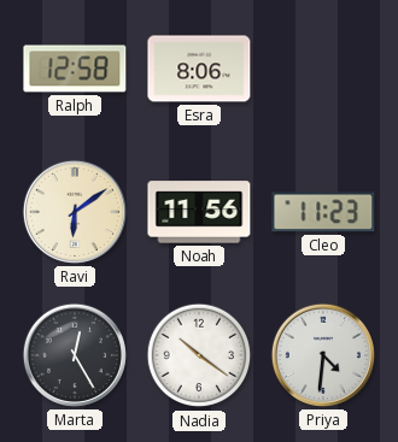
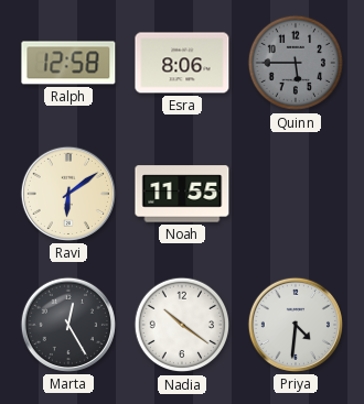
Quinn: none -> 5:45
Noah: 11:56 -> 11:55
Cleo: 11:23 -> none
